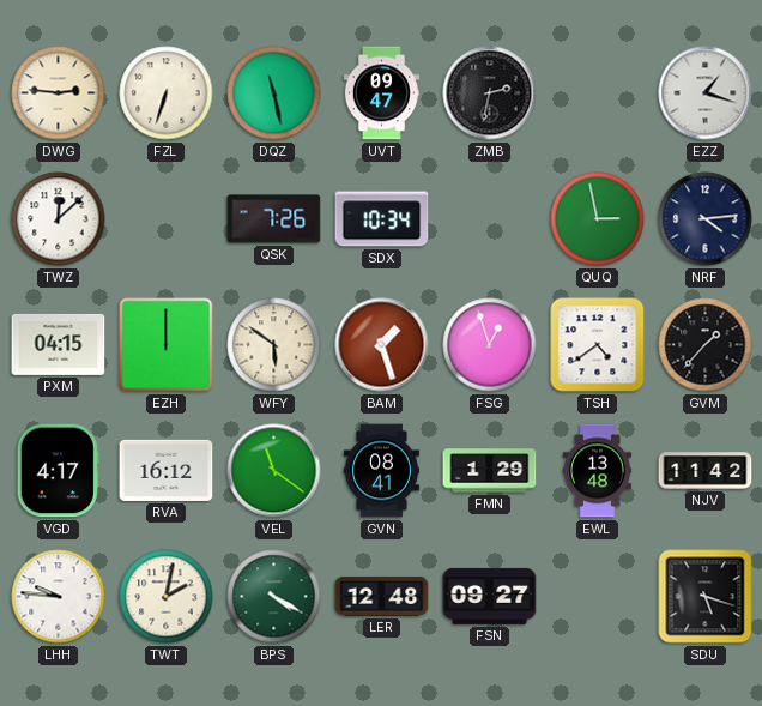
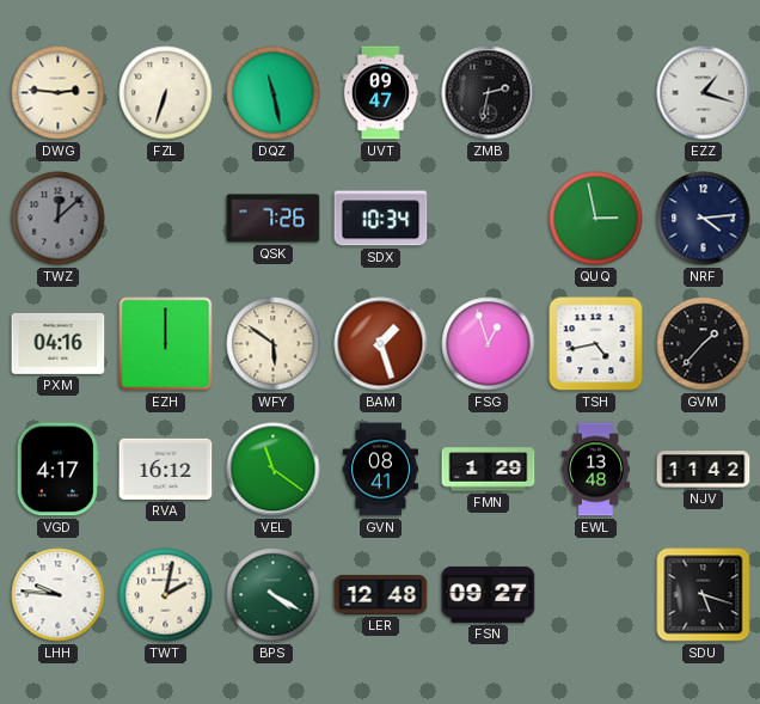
TWZ dial: white -> grey
PXM: 04:15 -> 04:16
TSH: 4:39 -> 4:43
